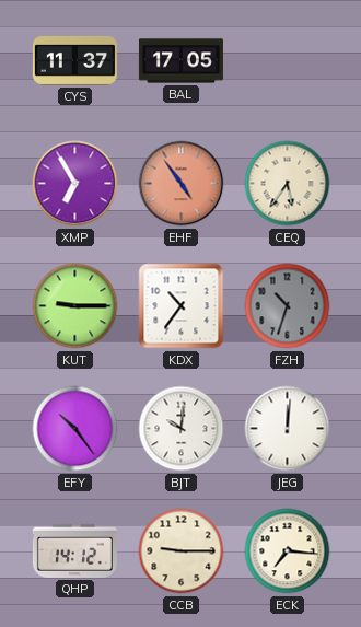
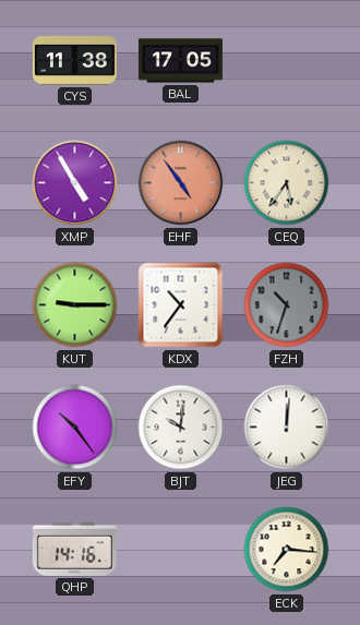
CYS: 11:37 -> 11:38
XMP: 6:55 -> 4:55
QHP: 14:12 -> 14:16
CCB: 9:15 -> none
